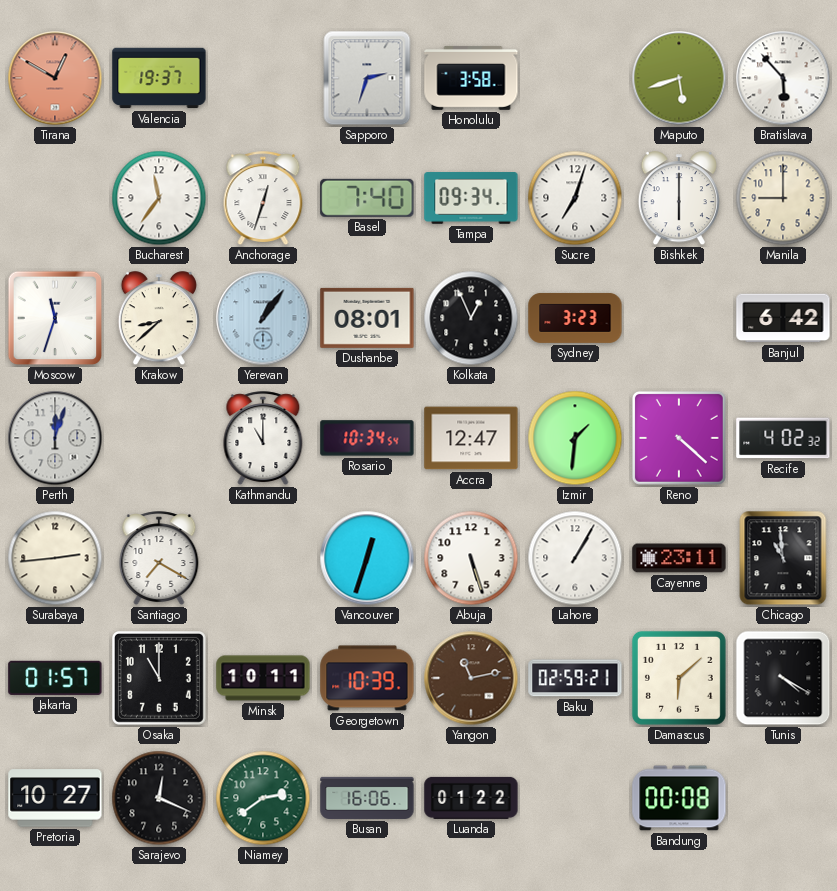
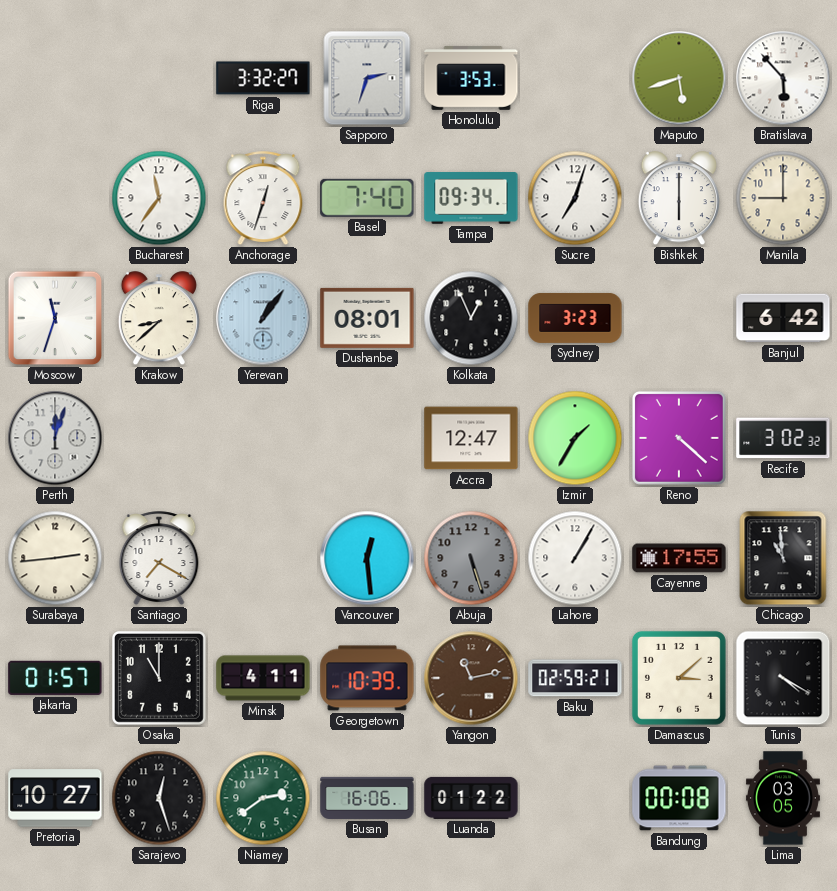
Tirana: 12:50 -> none
Valencia: 19:37 -> none
Riga: none -> 3:32
Honolulu: 3:58 -> 3:53
Kathmandu: 11:00 -> none
Rosario: 10:34 -> none
Izmir: 1:31 -> 1:35
Recife: 4:02 -> 3:02
Vancouver: 12:33 -> 12:29
Abuja dial: white -> grey
Cayenne: 23:11 -> 17:55
Minsk: 10:11 -> 4:11
Damascus: 6:08 -> 3:08
Sarajevo: 12:19 -> 12:27
Lima: none -> 03:05
